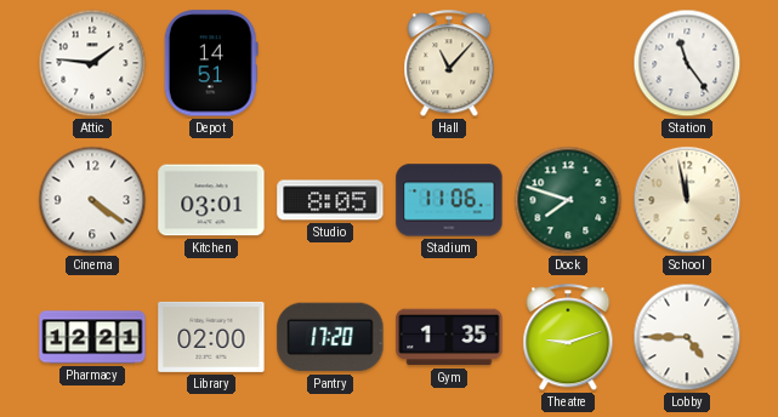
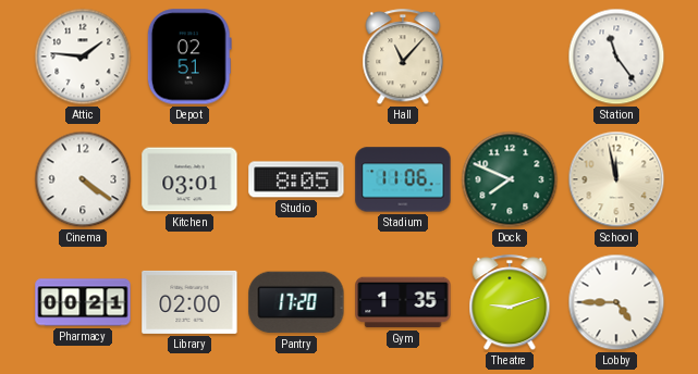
Depot: 14:51 -> 02:51
Dock: 7:48 -> 7:49
Pharmacy: 12:21 -> 00:21
